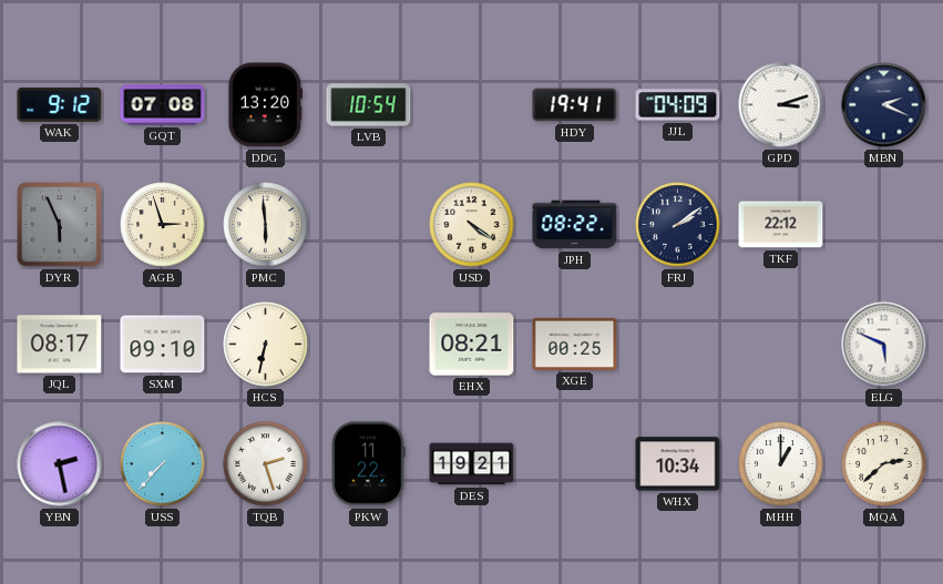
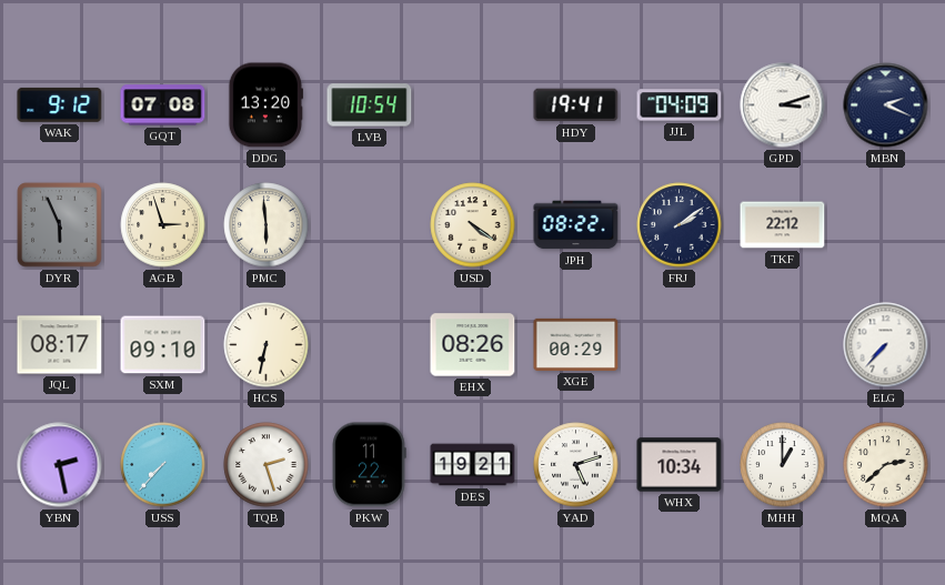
EHX: 08:21 -> 08:26
XGE: 00:25 -> 00:29
ELG: 5:49 -> 7:37
YAD: none -> 5:12
